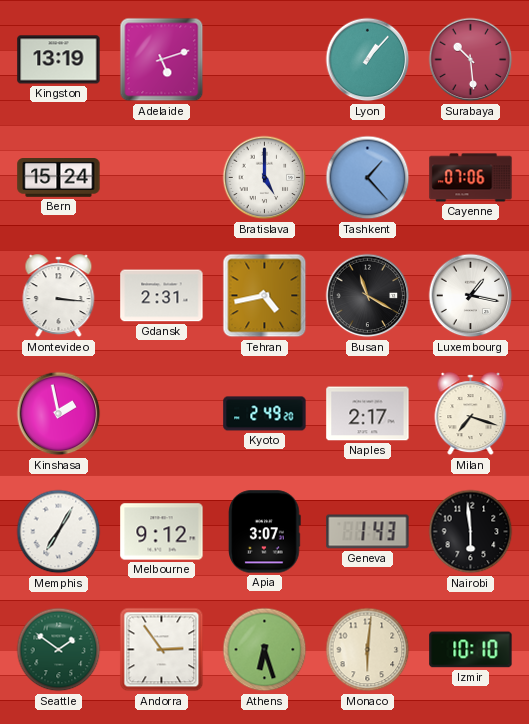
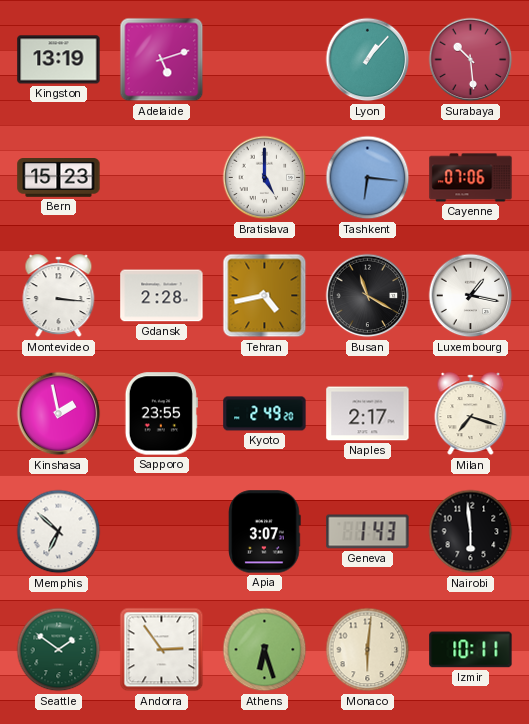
Bern: 15:24 -> 15:23
Tashkent: 1:23 -> 6:16
Gdansk: 2:31 -> 2:28
Sapporo: none -> 23:55
Memphis: 7:05 -> 6:52
Melbourne: 9:12 -> none
Izmir: 10:10 -> 10:11
